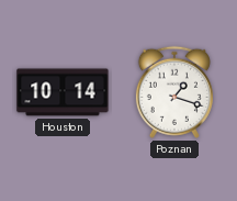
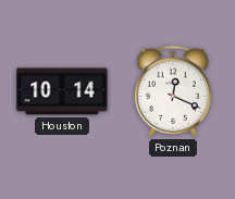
Poznan: 1:18 -> 12:19
